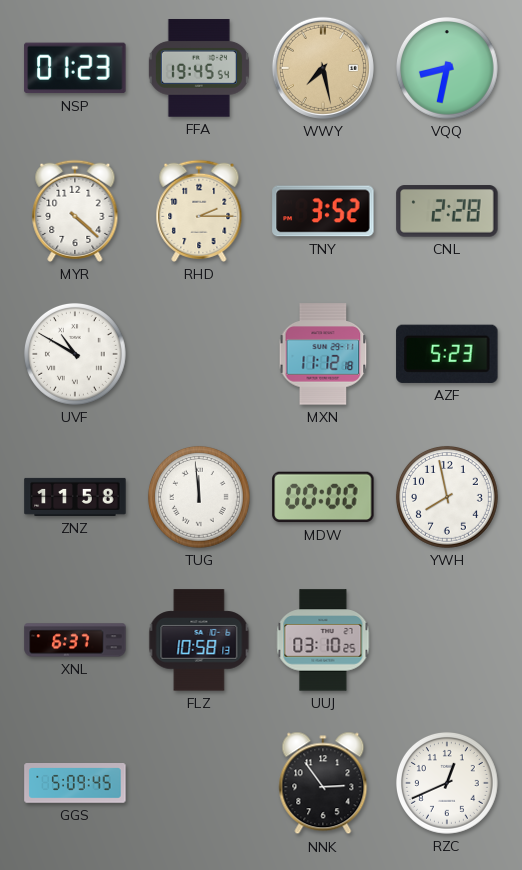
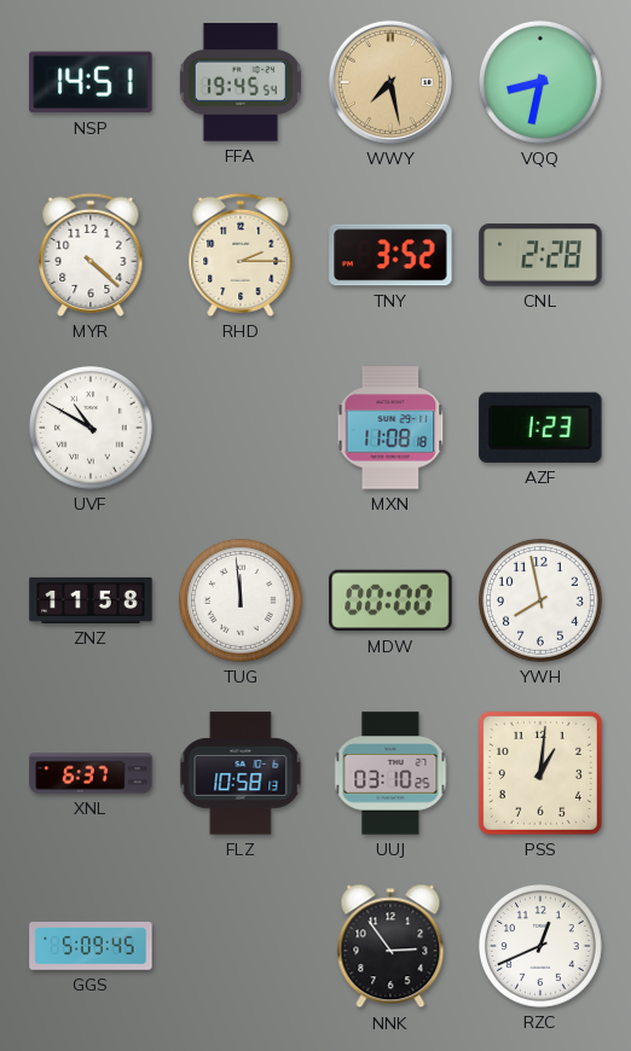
NSP: 01:23 -> 14:51
MXN: 11:12 -> 11:08
AZF: 5:23 -> 1:23
PSS: none -> 1:01
